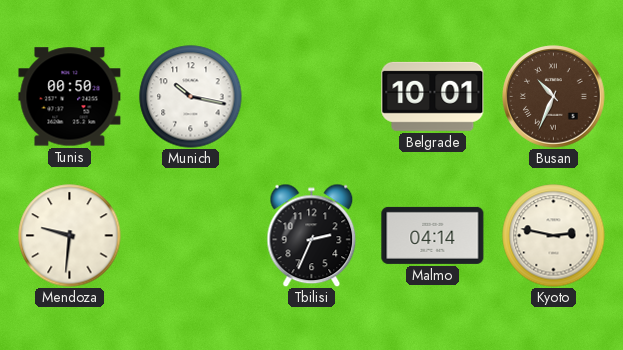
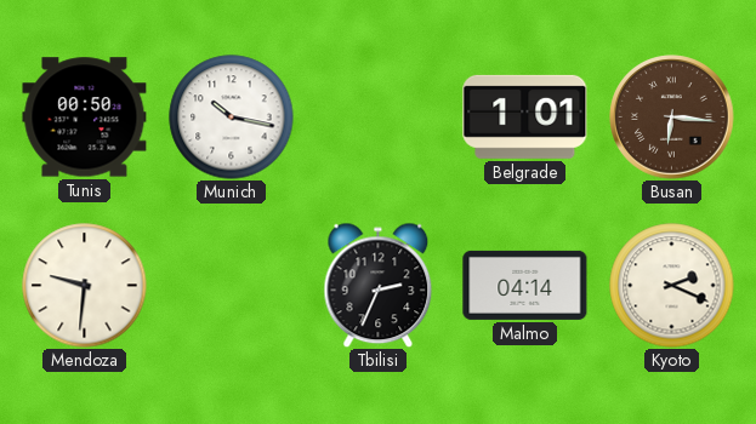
Belgrade: 10:01 -> 1:01
Busan: 10:34 -> 6:16
Kyoto: 2:47 -> 2:19
